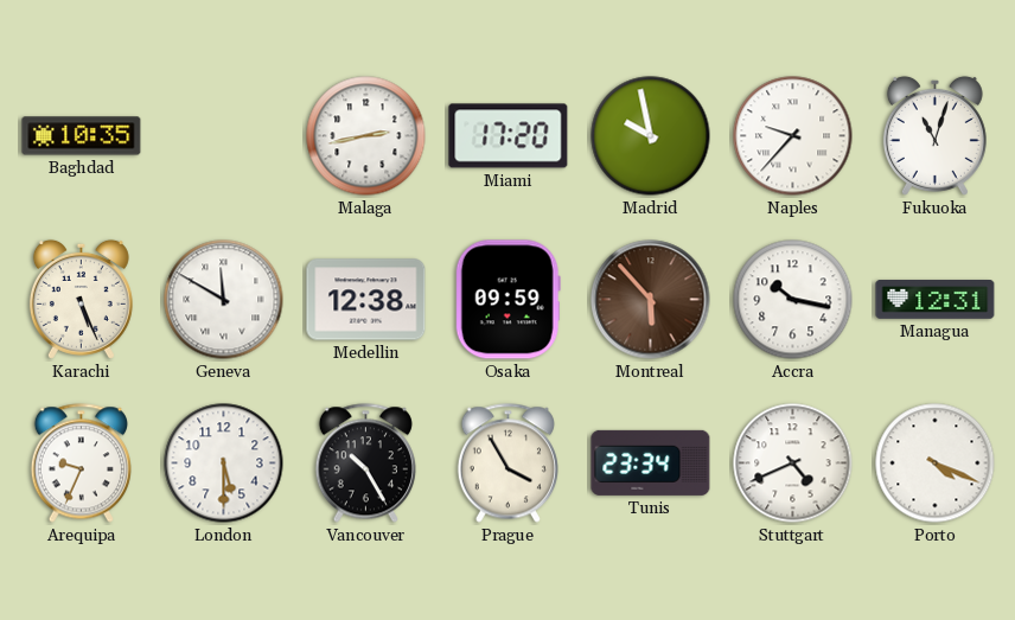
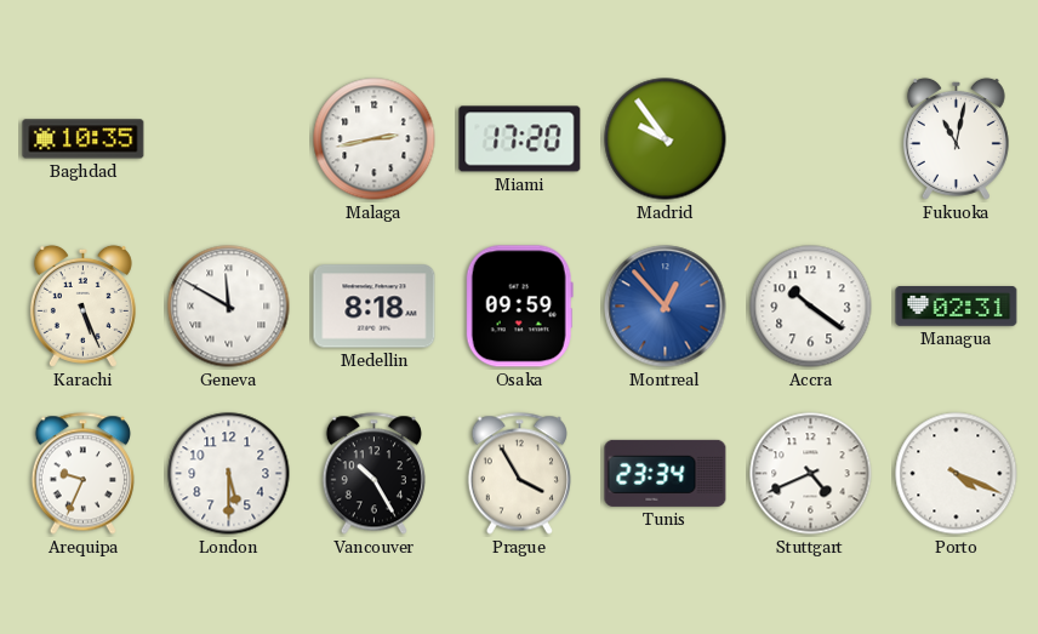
Madrid: 9:58 -> 9:54
Naples: 9:37 -> none
Fukuoka: 11:03 -> 11:02
Medellin: 12:38 -> 8:18
Montreal: 5:53 -> 12:53
Montreal dial: brown -> blue
Accra: 10:17 -> 10:21
Managua: 12:31 -> 02:31
